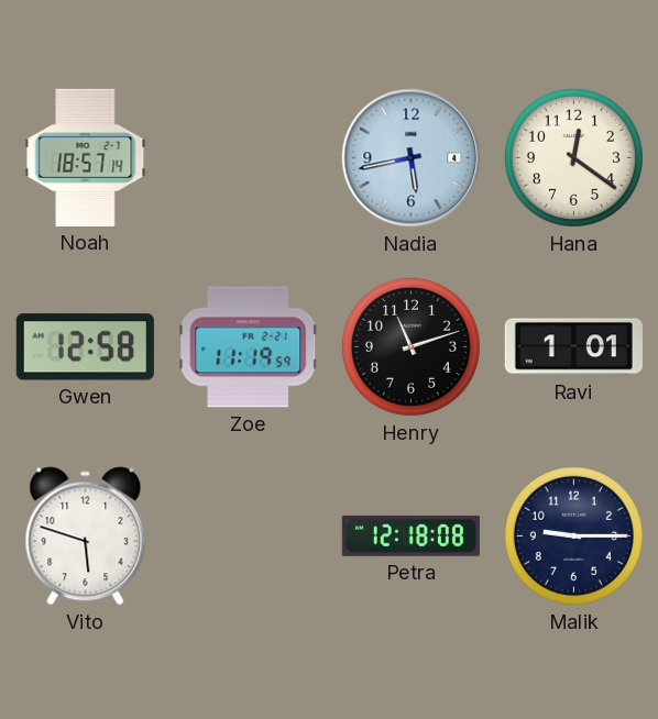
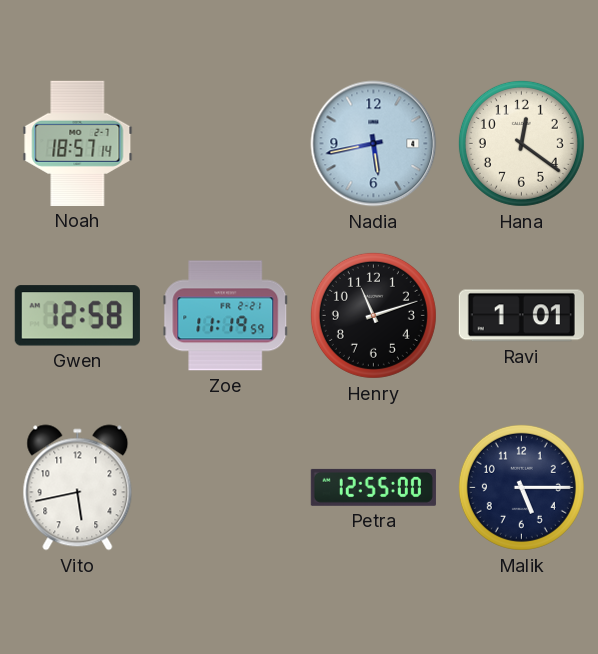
Vito: 5:48 -> 5:43
Petra: 12:18 -> 12:55
Malik: 9:15 -> 5:15
